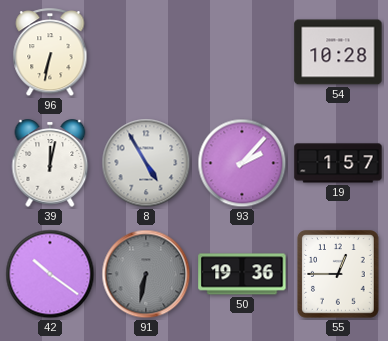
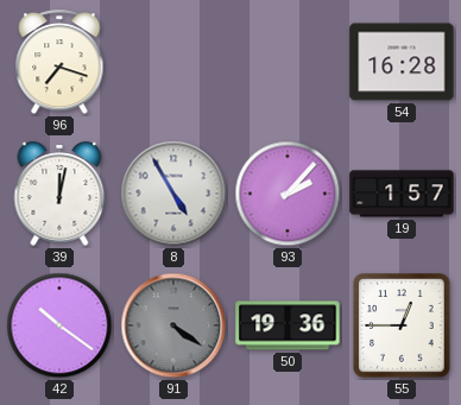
96: 6:32 -> 7:18
54: 10:28 -> 16:28
91: 6:32 -> 4:21
